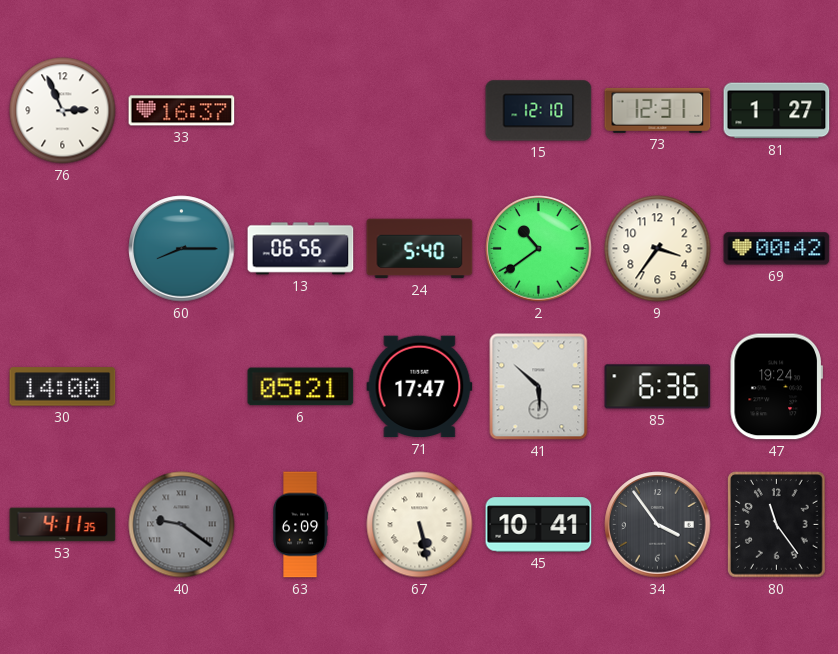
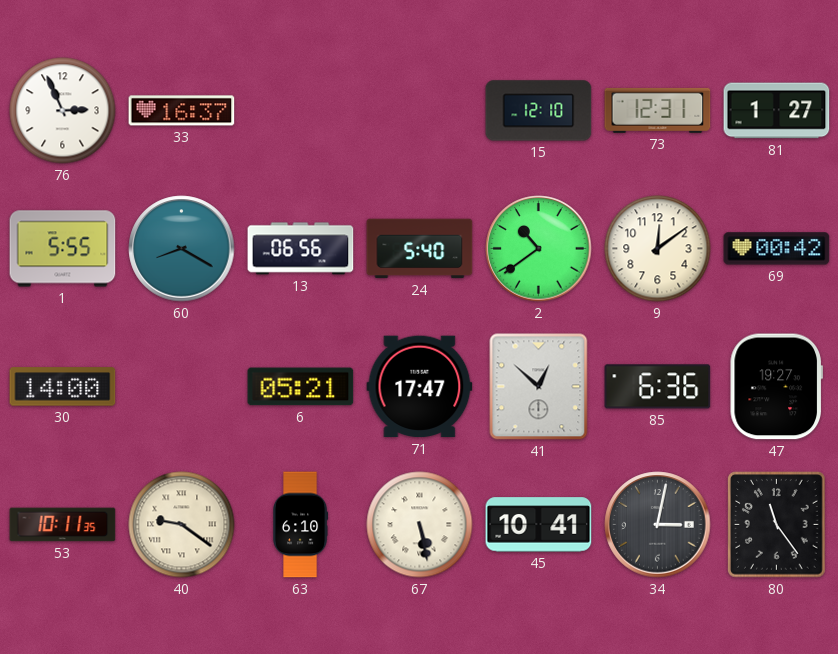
1: none -> 5:55
60: 8:15 -> 8:20
9: 3:36 -> 12:09
41: 5:52 -> 12:52
47: 19:24 -> 19:27
53: 4:11 -> 10:11
40 dial: grey -> cream
63: 6:09 -> 6:10
34: 3:54 -> 3:02
